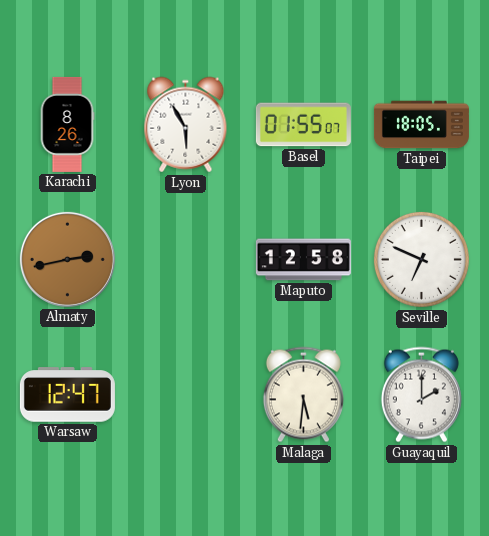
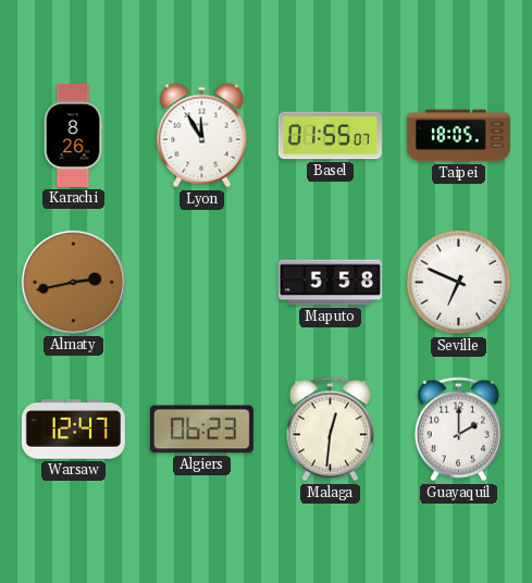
Lyon: 5:55 -> 11:55
Maputo: 12:58 -> 5:58
Algiers: none -> 06:23
Malaga: 5:31 -> 12:31
